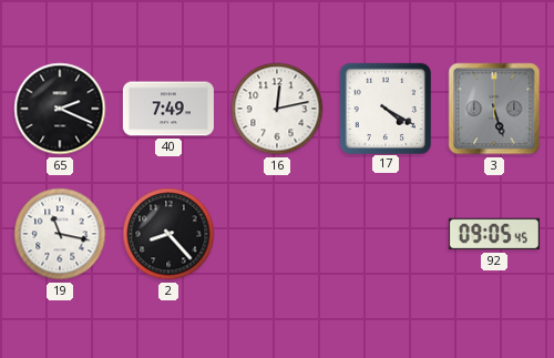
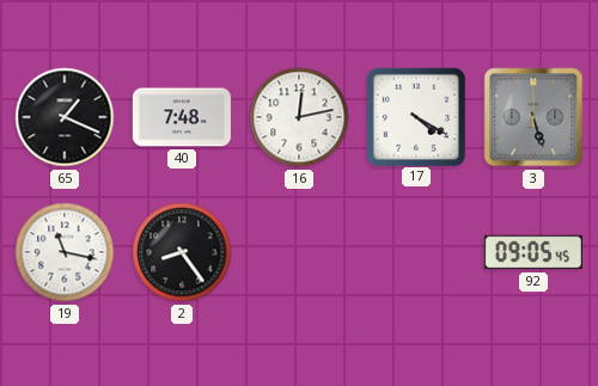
65: 2:19 -> 1:19
40: 7:49 -> 7:48
2: 8:23 -> 8:24
